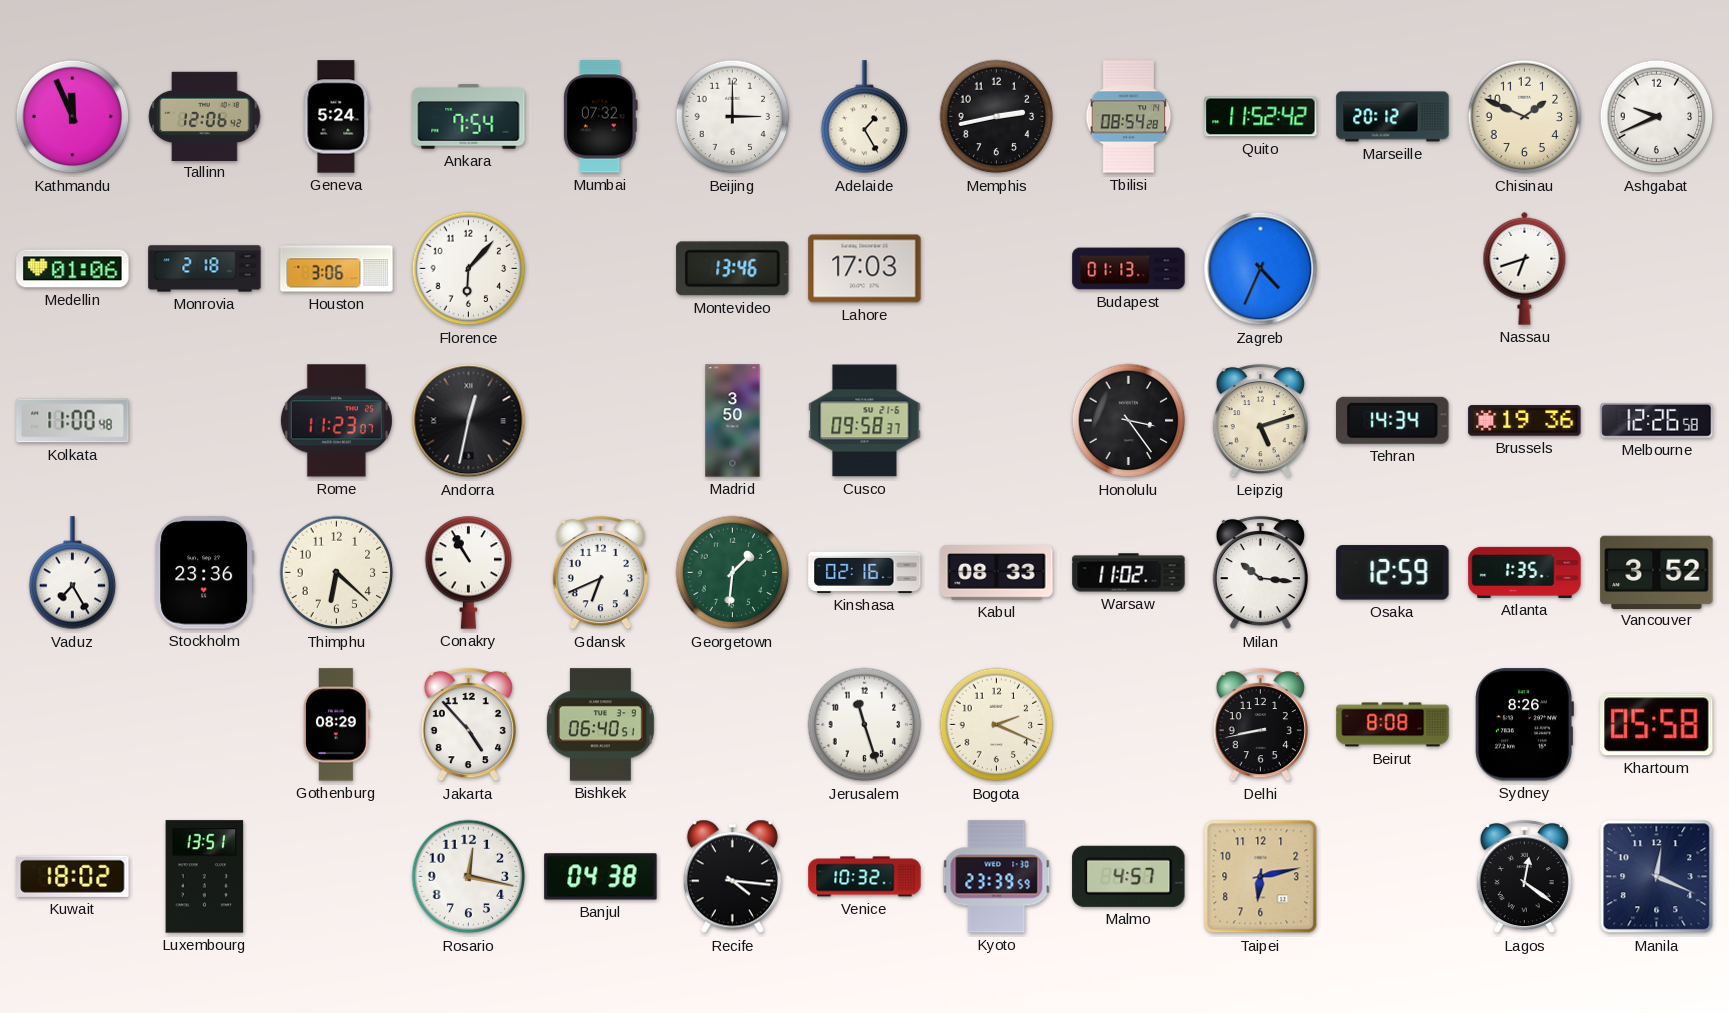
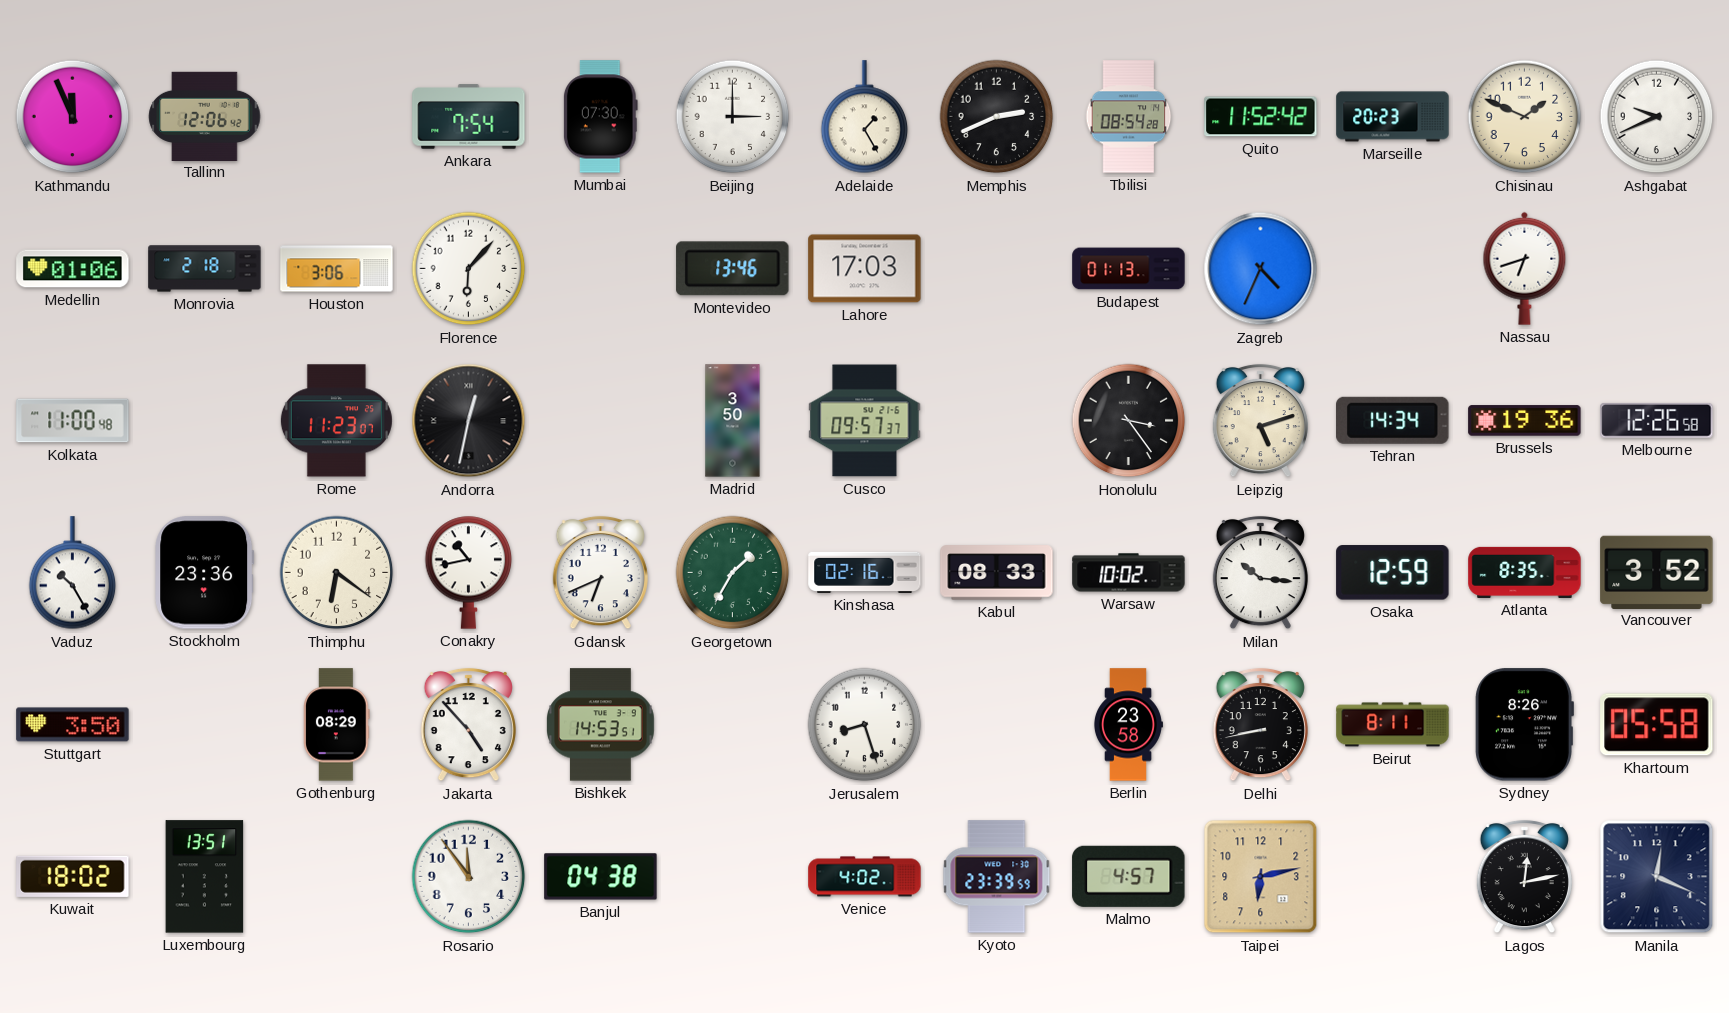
Geneva: 5:24 -> none
Mumbai: 07:32 -> 07:30
Memphis: 2:43 -> 2:41
Marseille: 20:12 -> 20:23
Cusco: 09:58 -> 09:57
Vaduz: 7:25 -> 10:25
Thimphu: 6:22 -> 6:21
Conakry: 10:55 -> 10:43
Georgetown: 1:31 -> 1:35
Warsaw: 11:02 -> 10:02
Atlanta: 1:35 -> 8:35
Stuttgart: none -> 3:50
Bishkek: 06:40 -> 14:53
Jerusalem: 11:27 -> 8:27
Bogota: 2:19 -> none
Berlin: none -> 23:58
Beirut: 8:08 -> 8:11
Rosario: 12:17 -> 11:54
Recife: 4:16 -> none
Venice: 10:32 -> 4:02
Lagos: 12:21 -> 12:13
